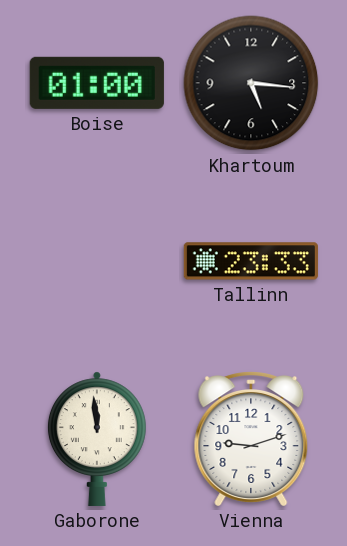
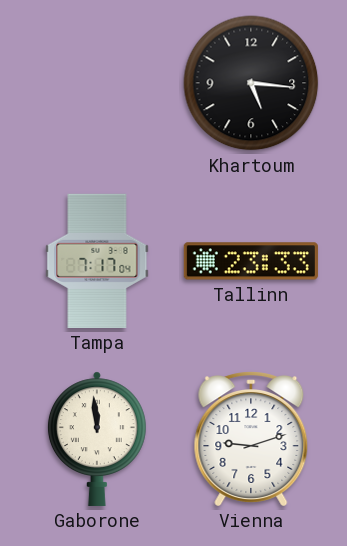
Boise: 01:00 -> none
Tampa: none -> 7:17
